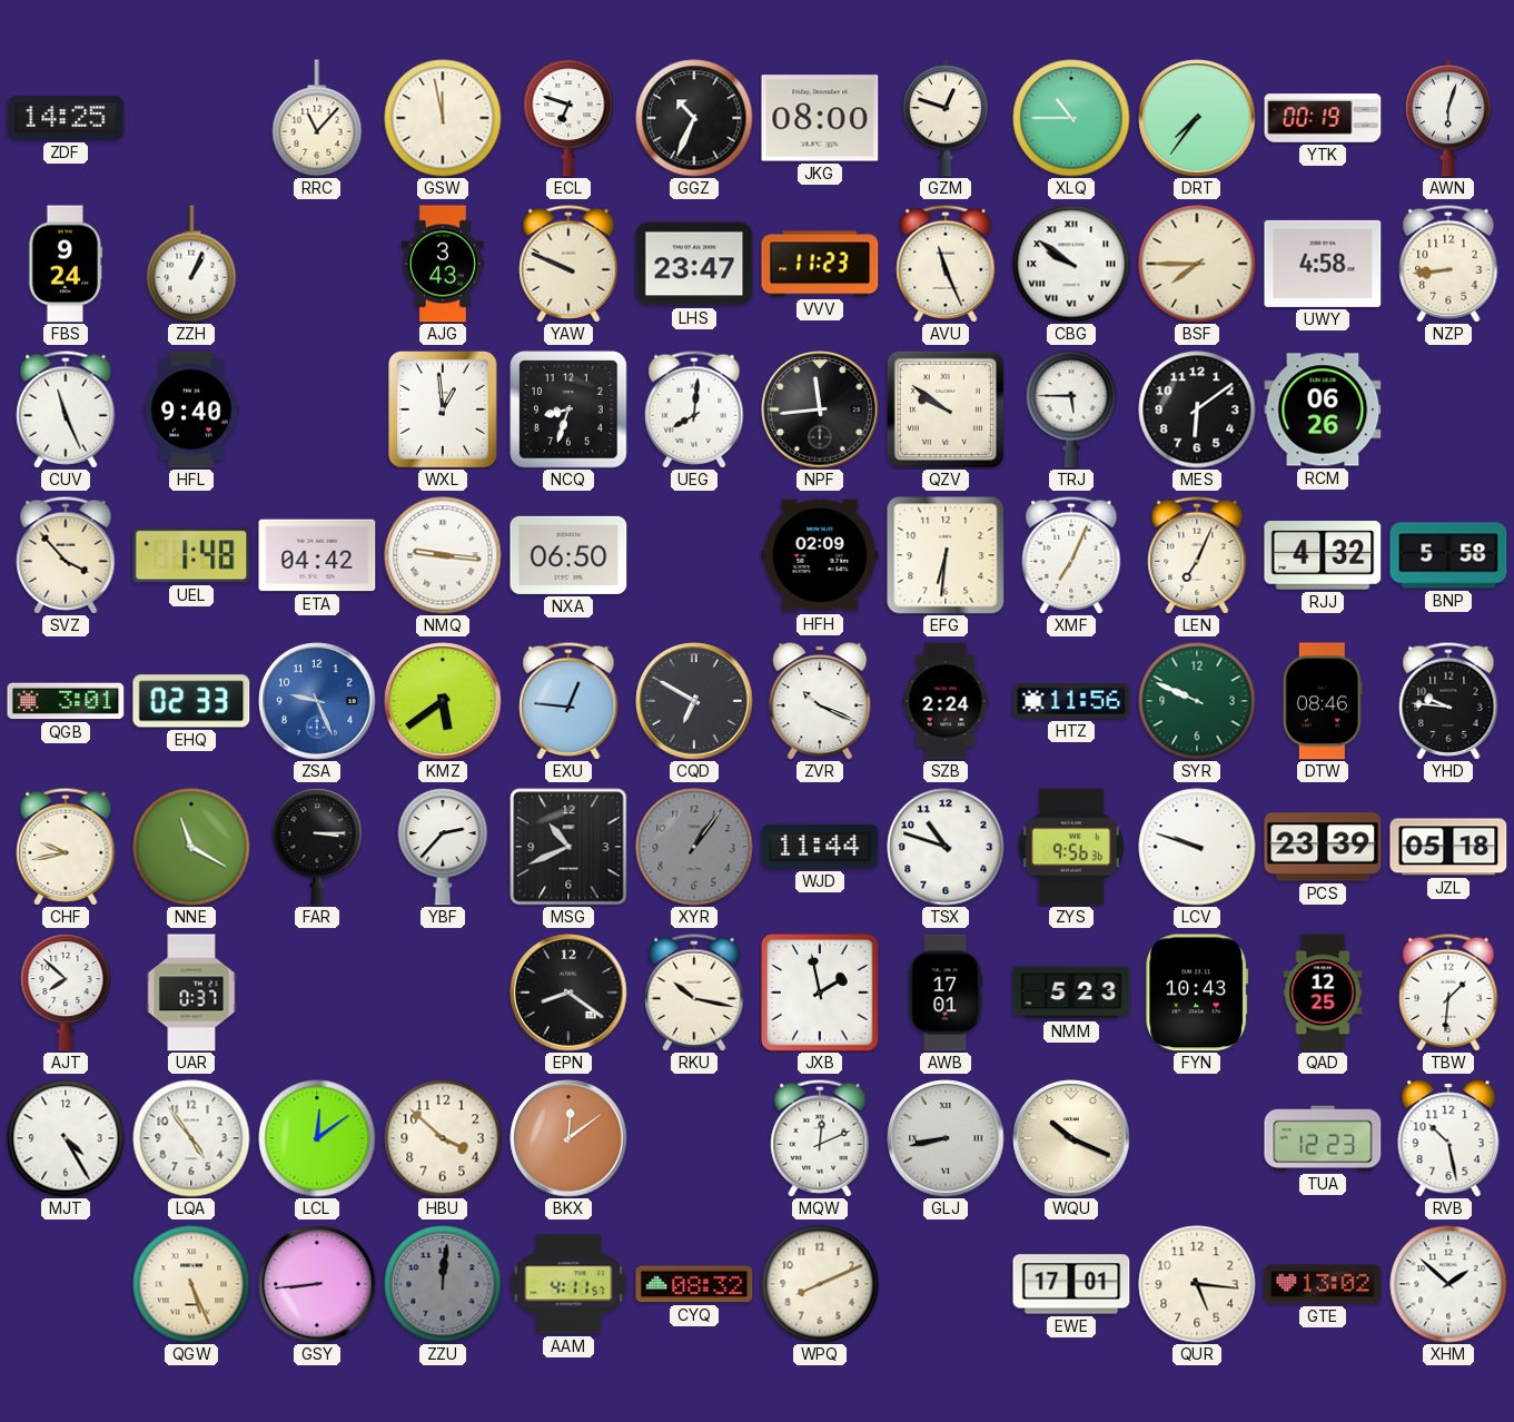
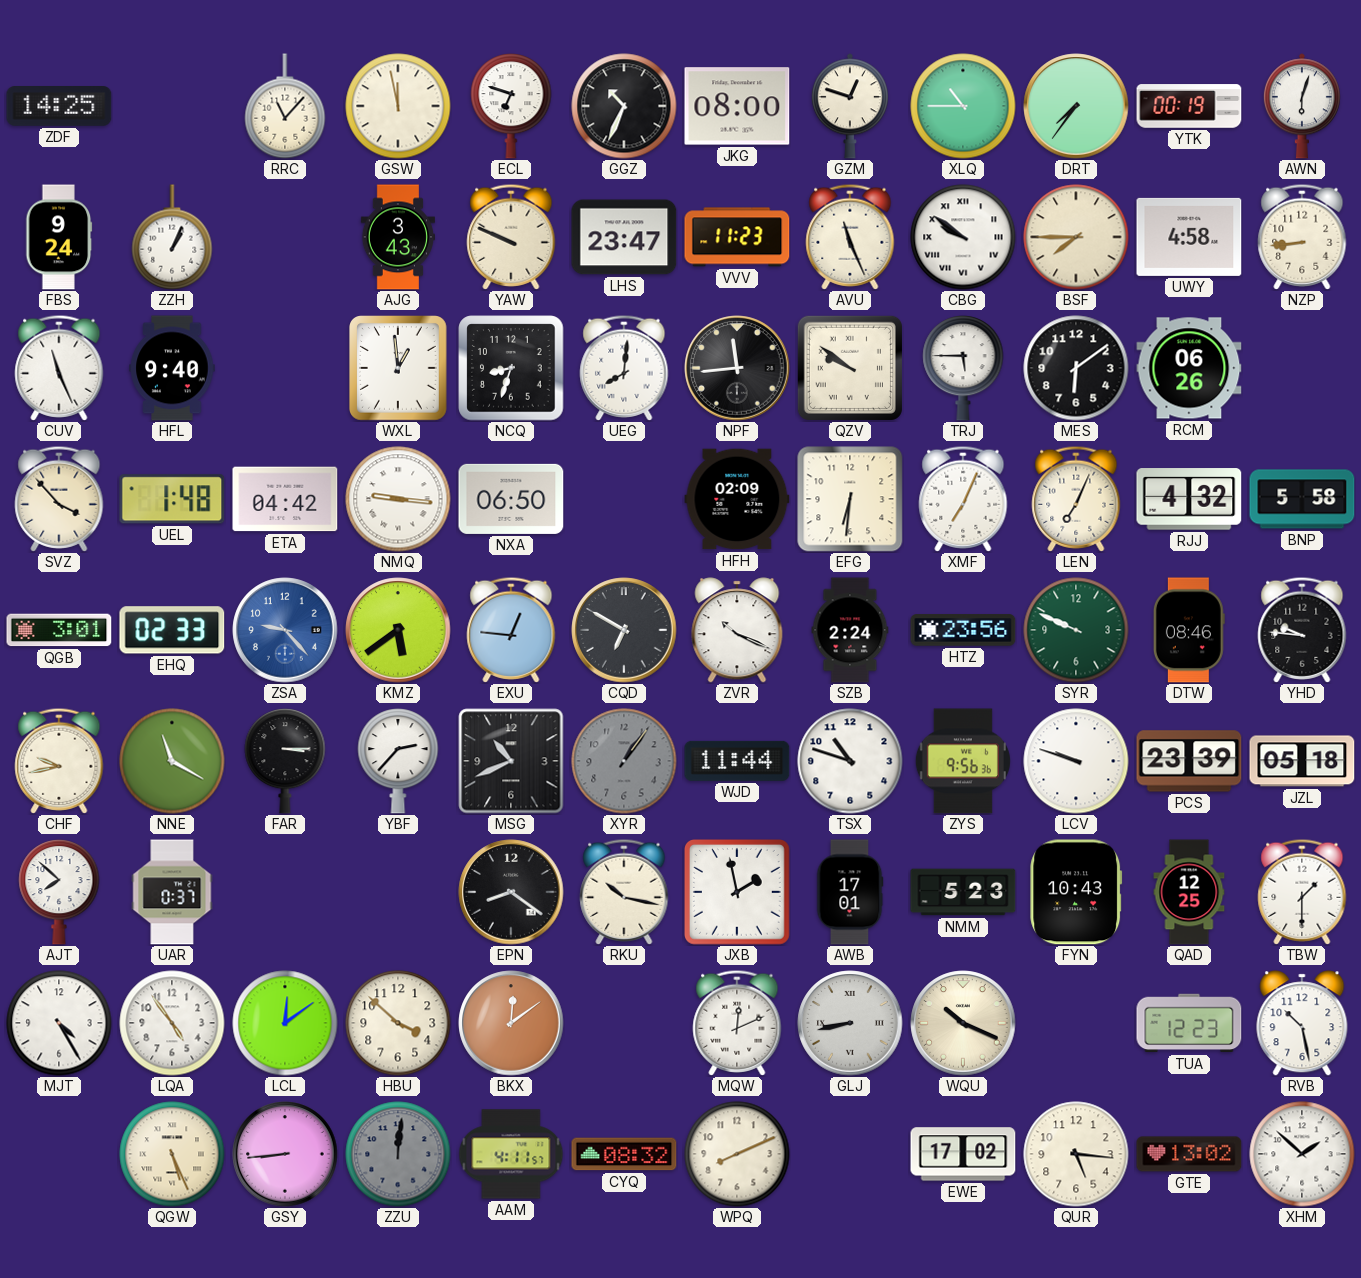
ZSA: 9:26 -> 9:23
HTZ: 11:56 -> 23:56
TBW: 1:31 -> 1:30
EWE: 17:01 -> 17:02
